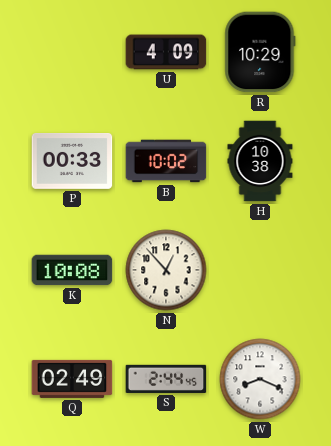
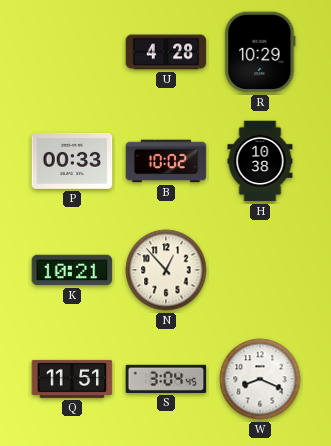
U: 4:09 -> 4:28
K: 10:08 -> 10:21
Q: 02:49 -> 11:51
S: 2:44 -> 3:04
